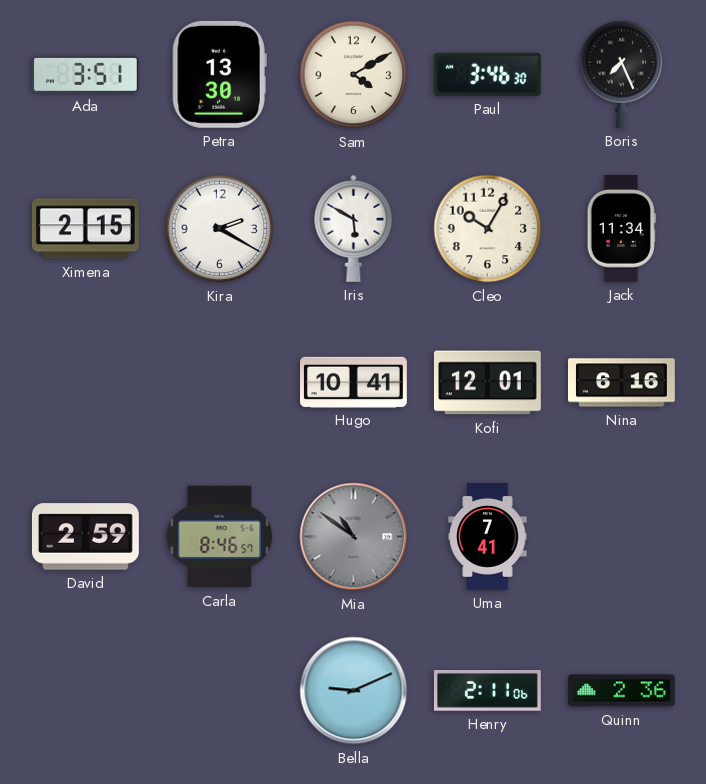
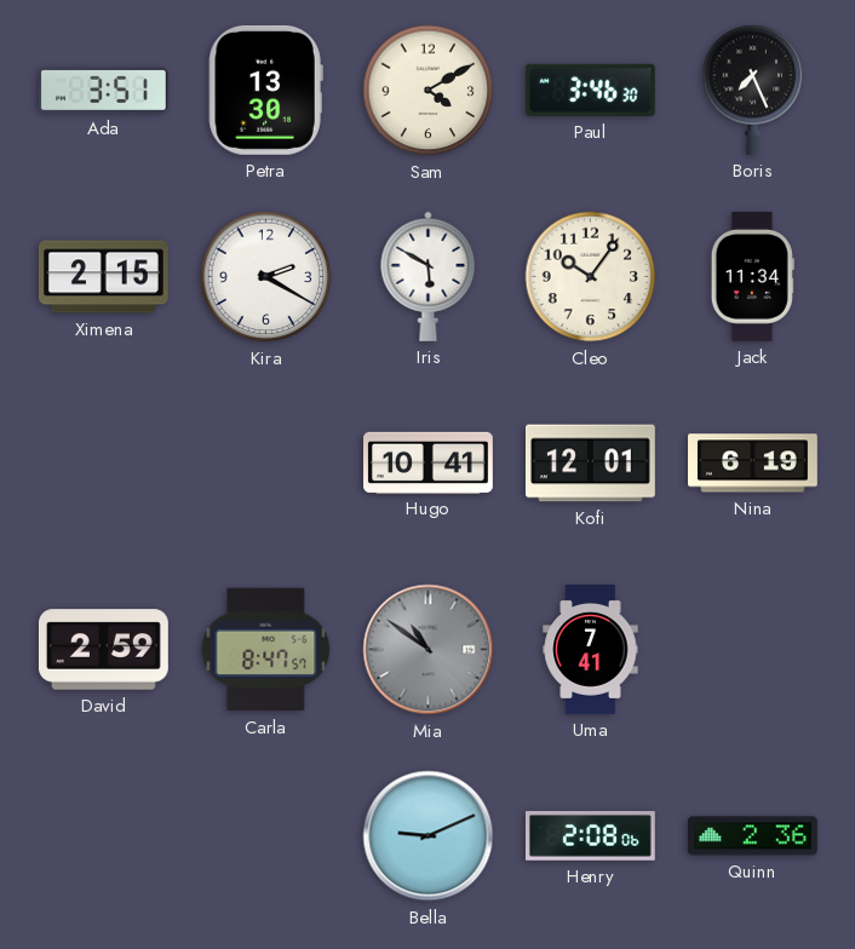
Cleo: 10:05 -> 10:06
Nina: 6:16 -> 6:19
Carla: 8:46 -> 8:47
Henry: 2:11 -> 2:08
